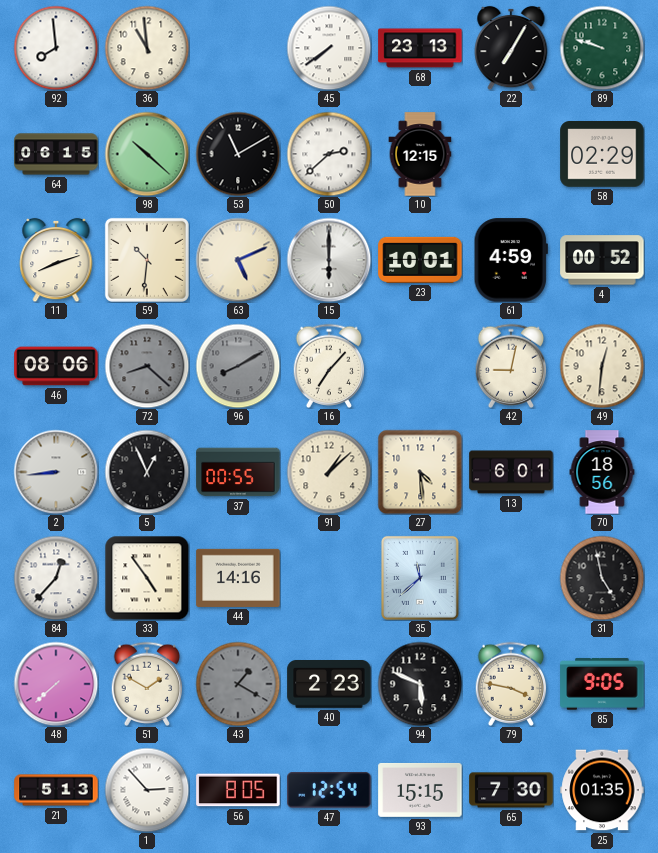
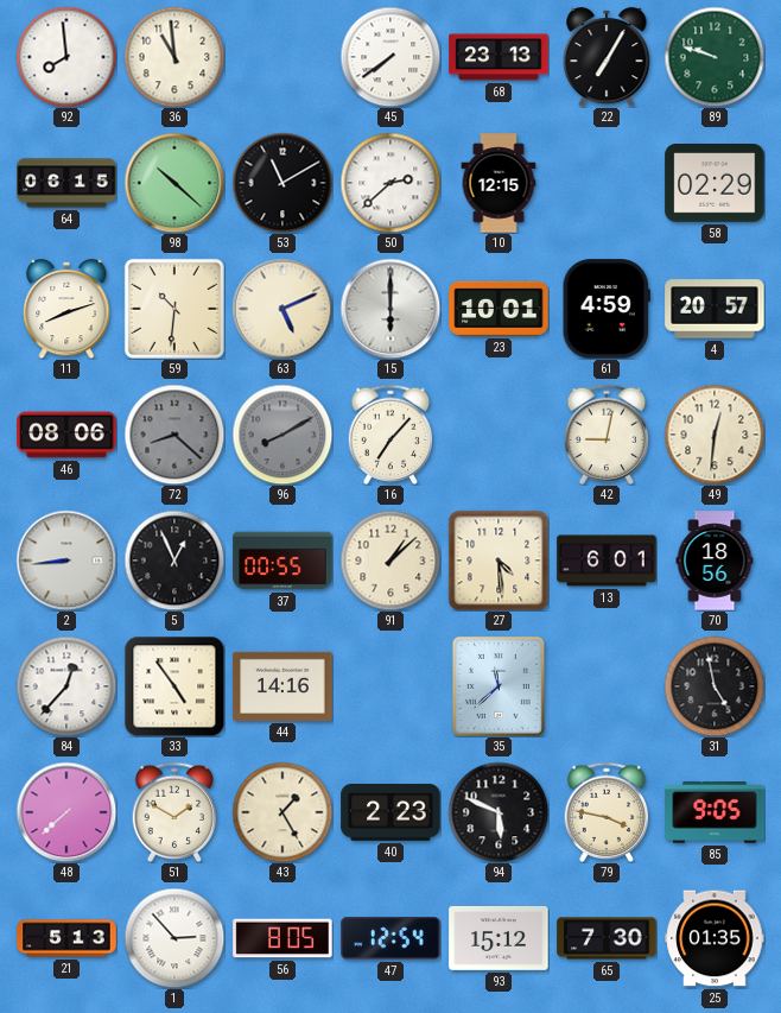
4: 00:52 -> 20:57
43: 1:20 -> 1:25
43 dial: grey -> cream
93: 15:15 -> 15:12
